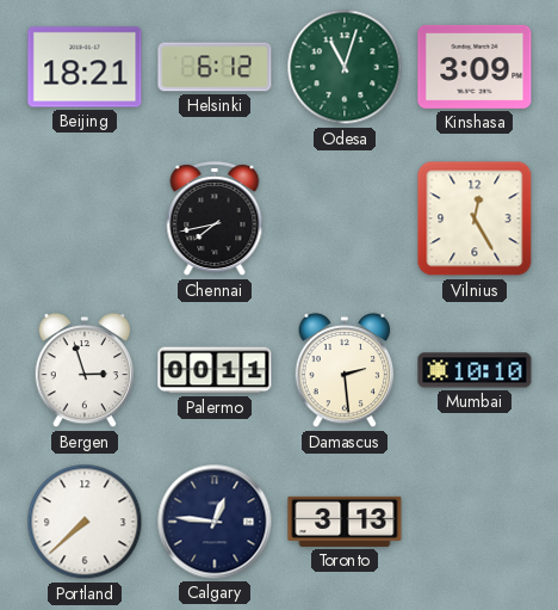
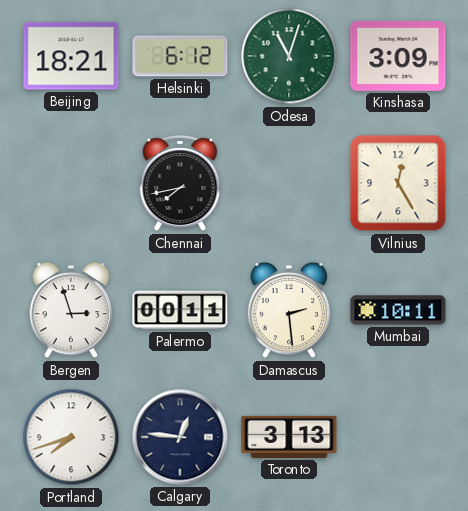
Mumbai: 10:10 -> 10:11
Portland: 7:38 -> 7:42
